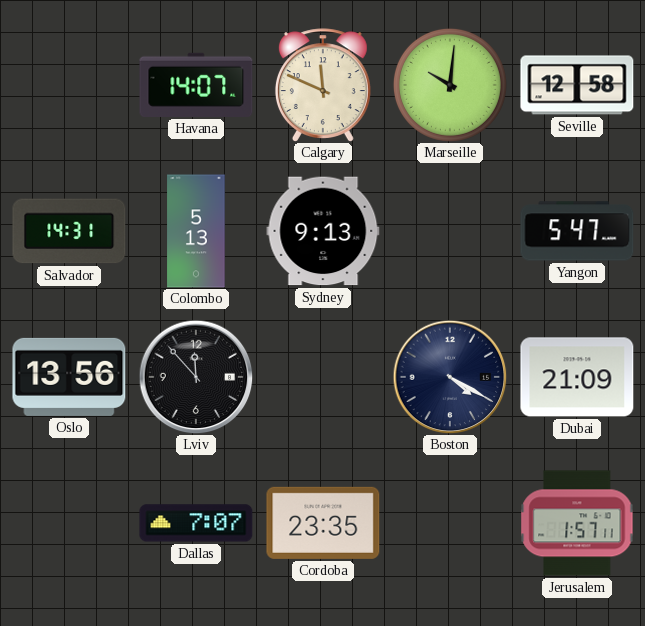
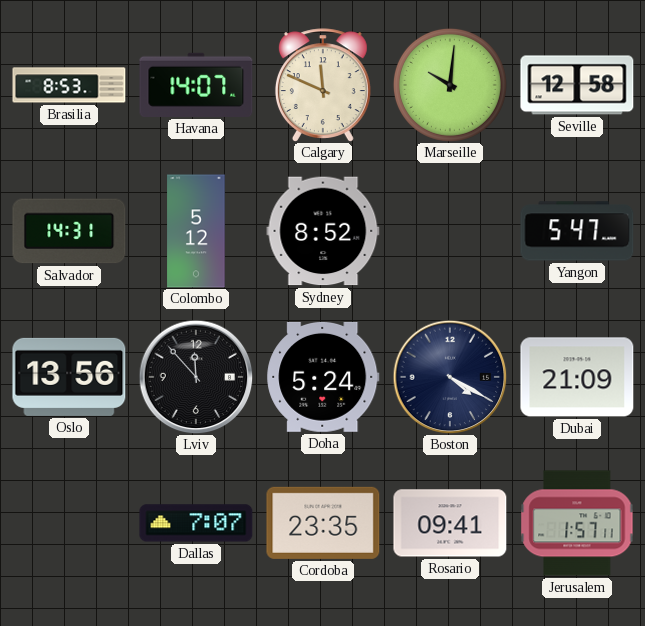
Brasilia: none -> 8:53
Colombo: 5:13 -> 5:12
Sydney: 9:13 -> 8:52
Doha: none -> 5:24
Rosario: none -> 09:41
